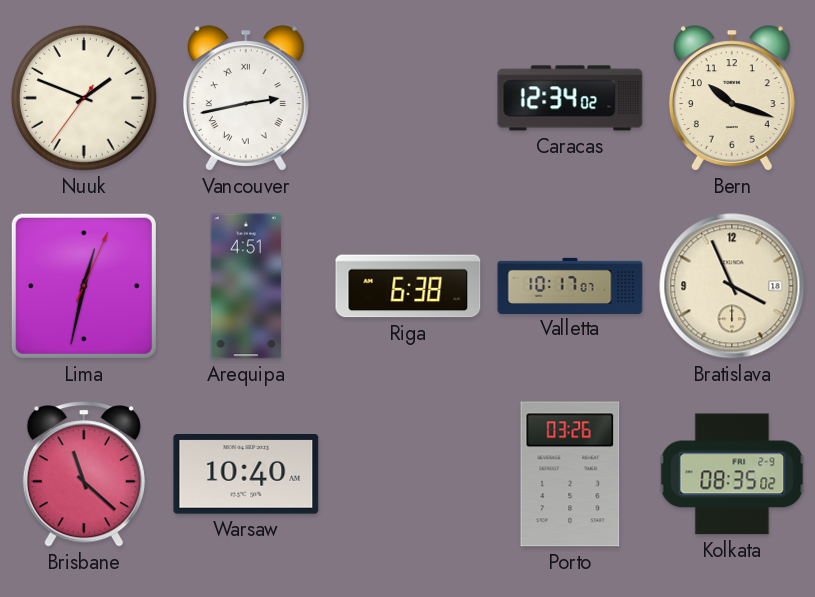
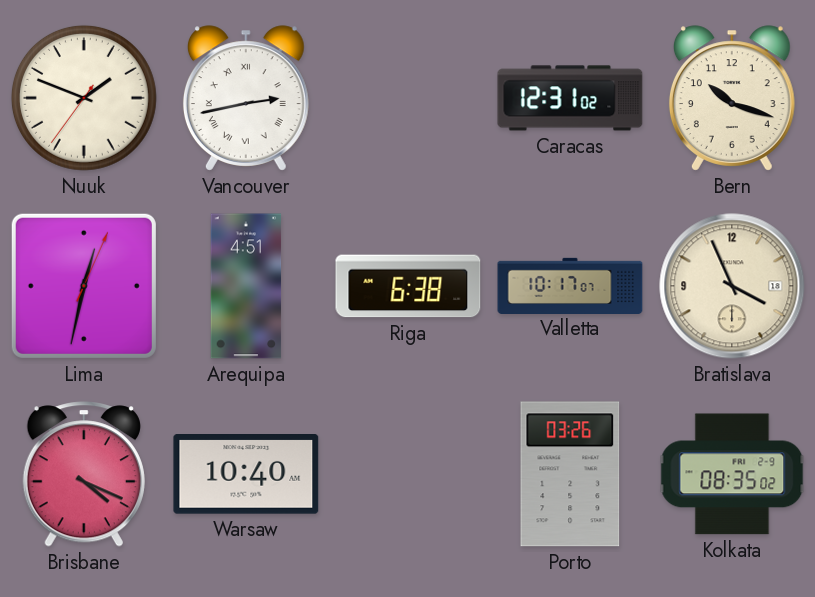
Caracas: 12:34 -> 12:31
Brisbane: 11:22 -> 4:19
